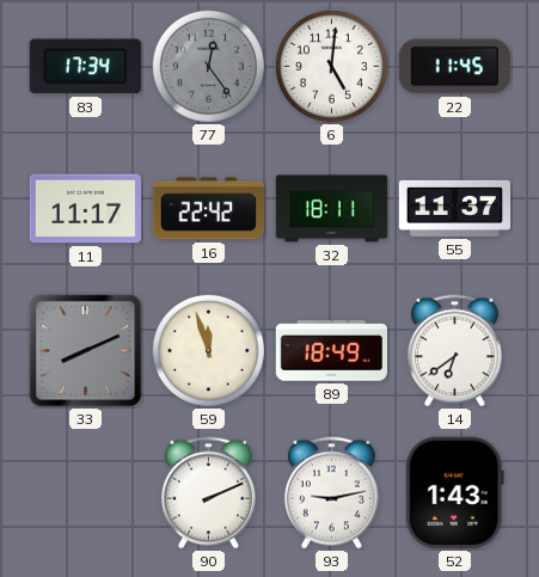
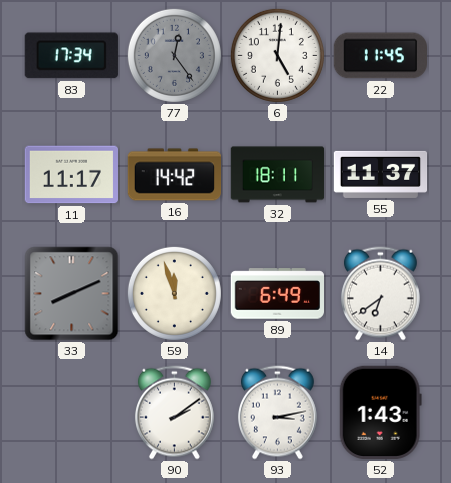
16: 22:42 -> 14:42
89: 18:49 -> 6:49
90: 2:11 -> 2:09
93: 9:13 -> 3:13
